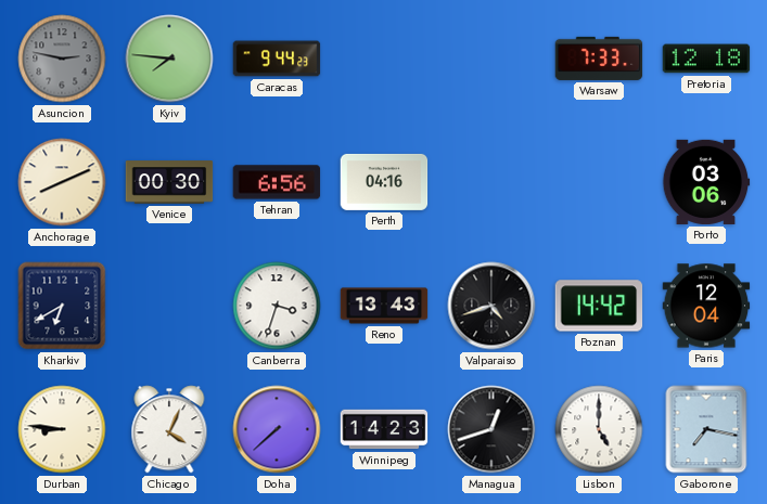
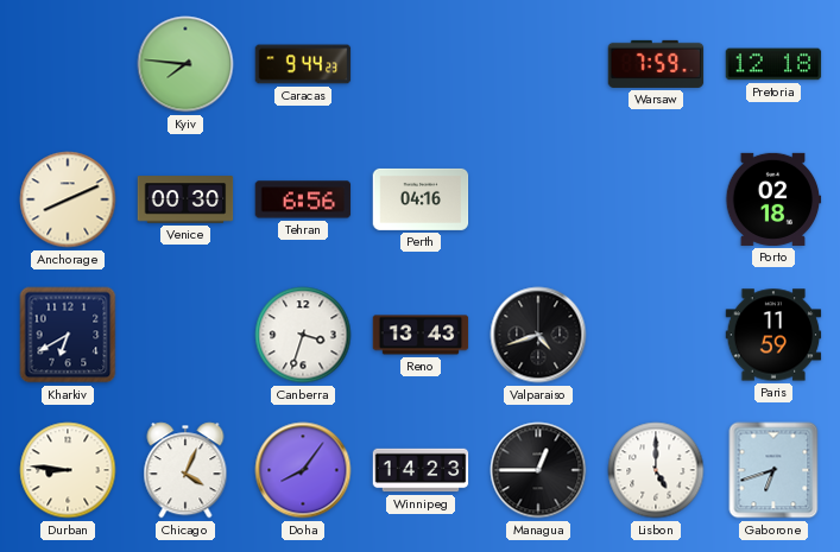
Asuncion: 2:47 -> none
Warsaw: 7:33 -> 7:59
Porto: 03:06 -> 02:18
Poznan: 14:42 -> none
Paris: 12:04 -> 11:59
Doha: 7:38 -> 8:06
Managua: 12:42 -> 12:45
Gaborone: 7:17 -> 6:42
